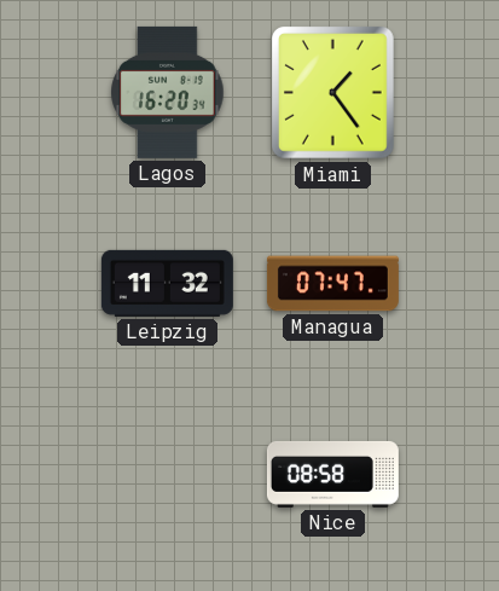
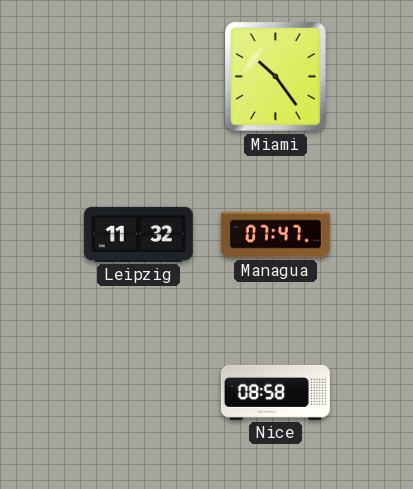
Lagos: 16:20 -> none
Miami: 1:24 -> 10:24
